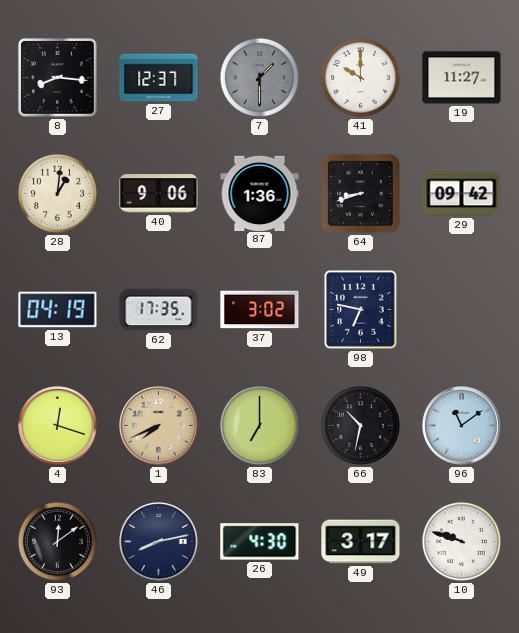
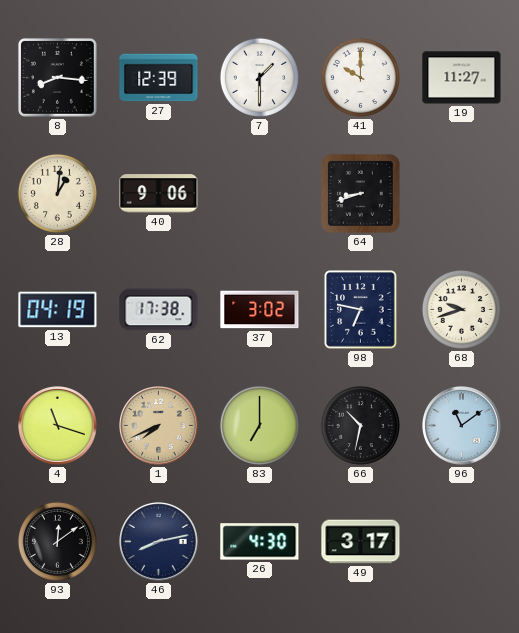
27: 12:37 -> 12:39
7 dial: grey -> white
87: 1:36 -> none
29: 09:42 -> none
62: 17:35 -> 17:38
68: none -> 9:42
4: 12:18 -> 11:18
10: 9:48 -> none
